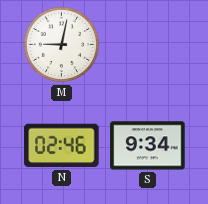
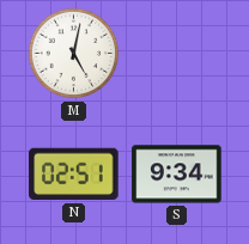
M: 9:02 -> 5:02
N: 02:46 -> 02:51
